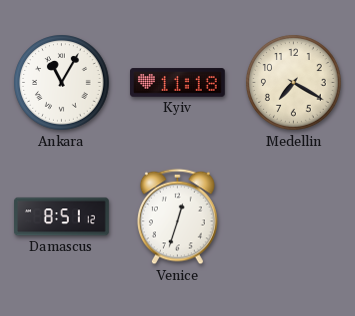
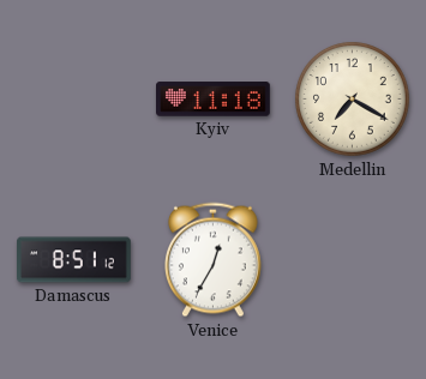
Ankara: 11:05 -> none
Venice: 12:33 -> 12:35
